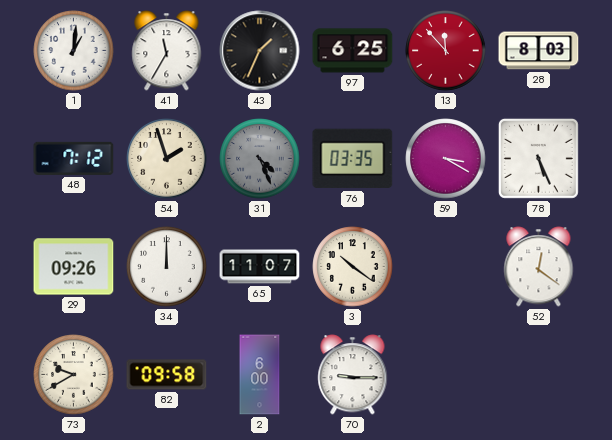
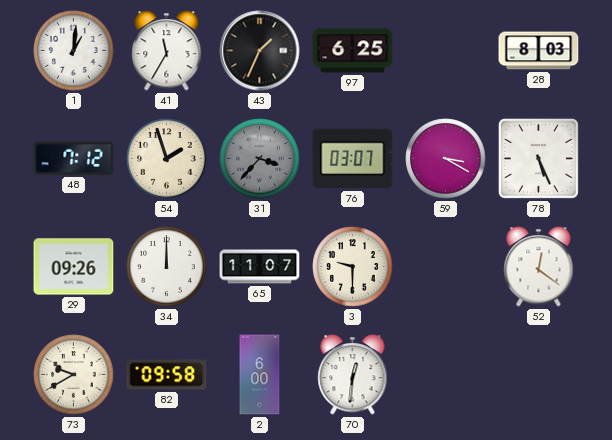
13: 11:53 -> none
31: 4:26 -> 3:37
76: 03:35 -> 03:07
3: 10:21 -> 9:30
70: 9:15 -> 12:31
